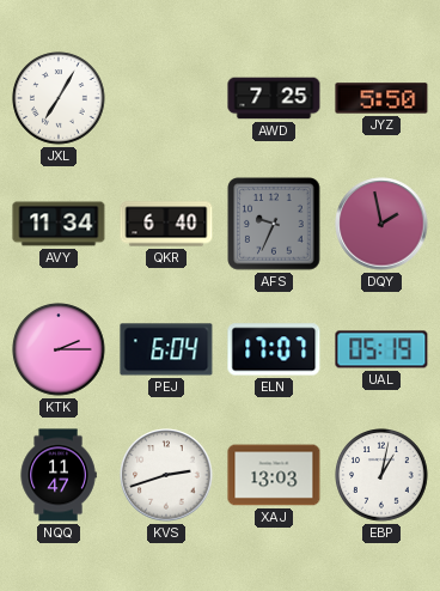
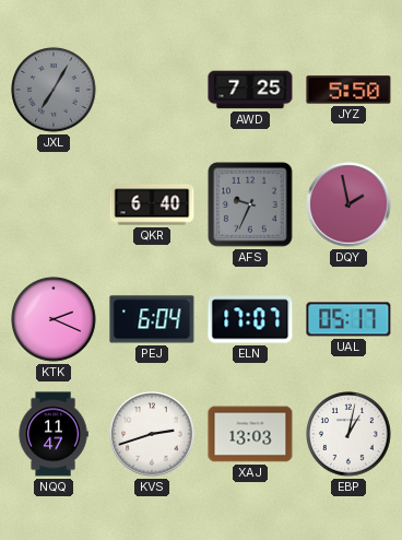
JXL dial: white -> grey
AVY: 11:34 -> none
KTK: 2:15 -> 2:19
UAL: 05:19 -> 05:17
